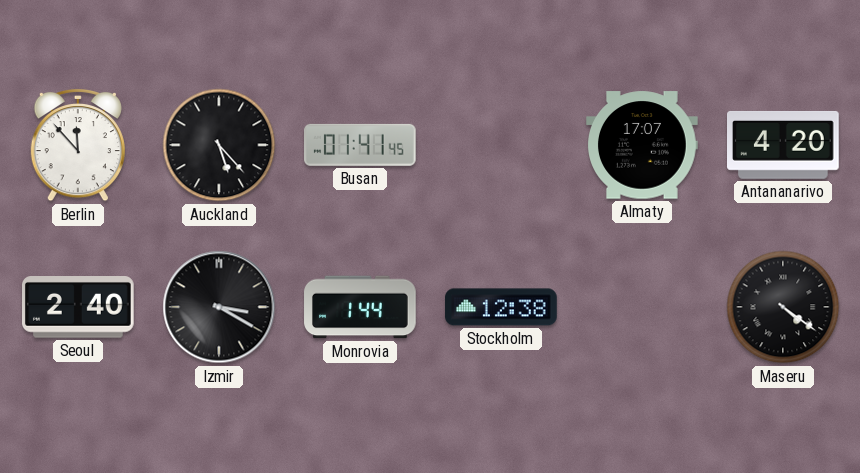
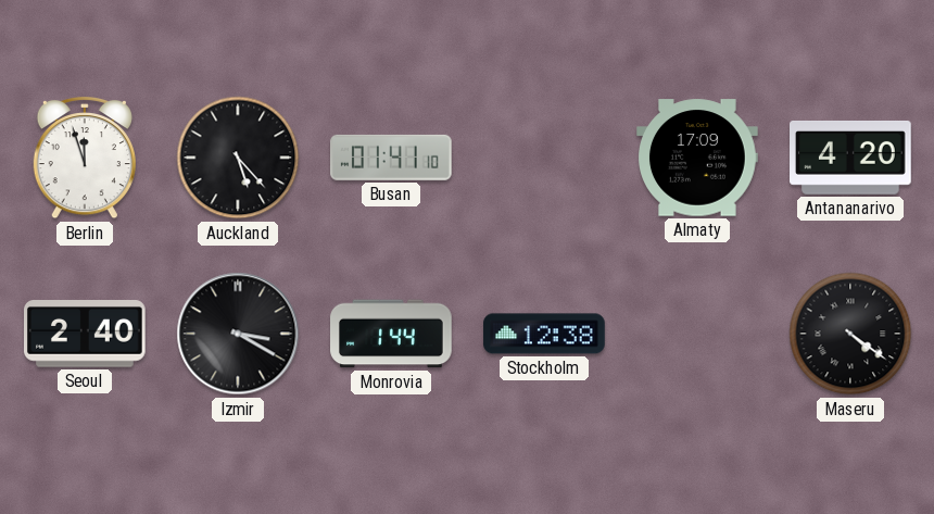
Berlin: 11:53 -> 11:57
Busan: 01:41:45 -> 01:41:10
Almaty: 17:07 -> 17:09
